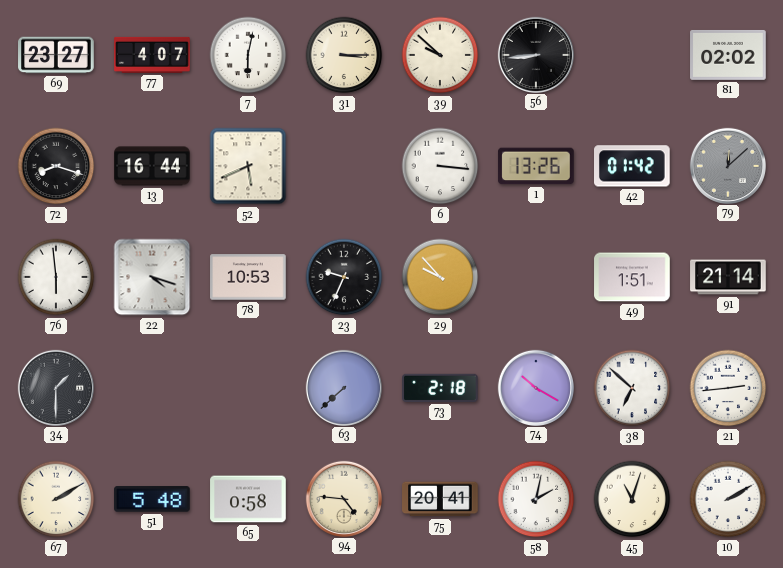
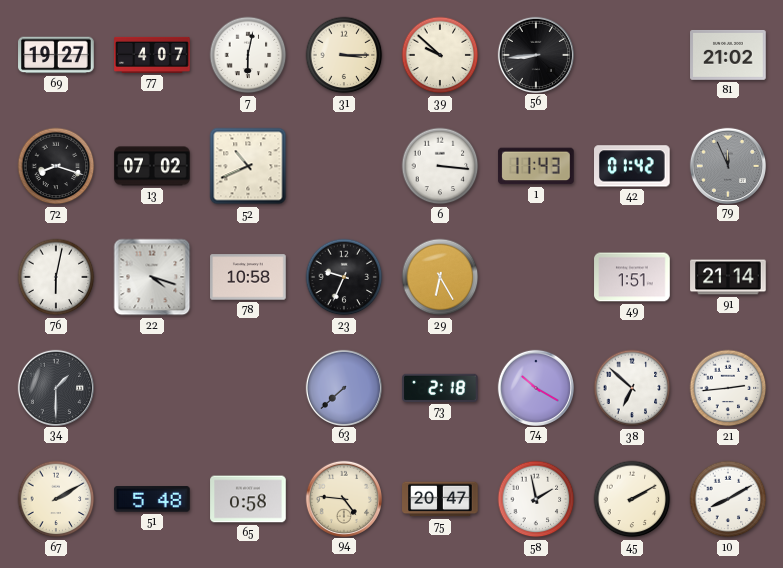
69: 23:27 -> 19:27
81: 02:02 -> 21:02
13: 16:44 -> 07:02
52: 5:41 -> 10:41
1: 13:26 -> 11:43
79: 12:08 -> 11:56
76: 5:59 -> 6:02
78: 10:53 -> 10:58
29: 9:53 -> 6:25
75: 20:41 -> 20:47
58: 2:02 -> 1:58
45: 11:03 -> 2:10
10: 2:10 -> 8:10
